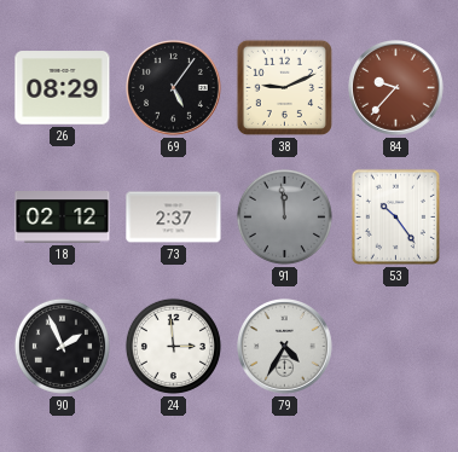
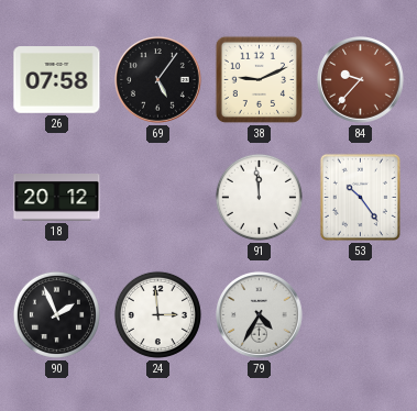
26: 08:29 -> 07:58
18: 02:12 -> 20:12
73: 2:37 -> none
91 dial: grey -> white
